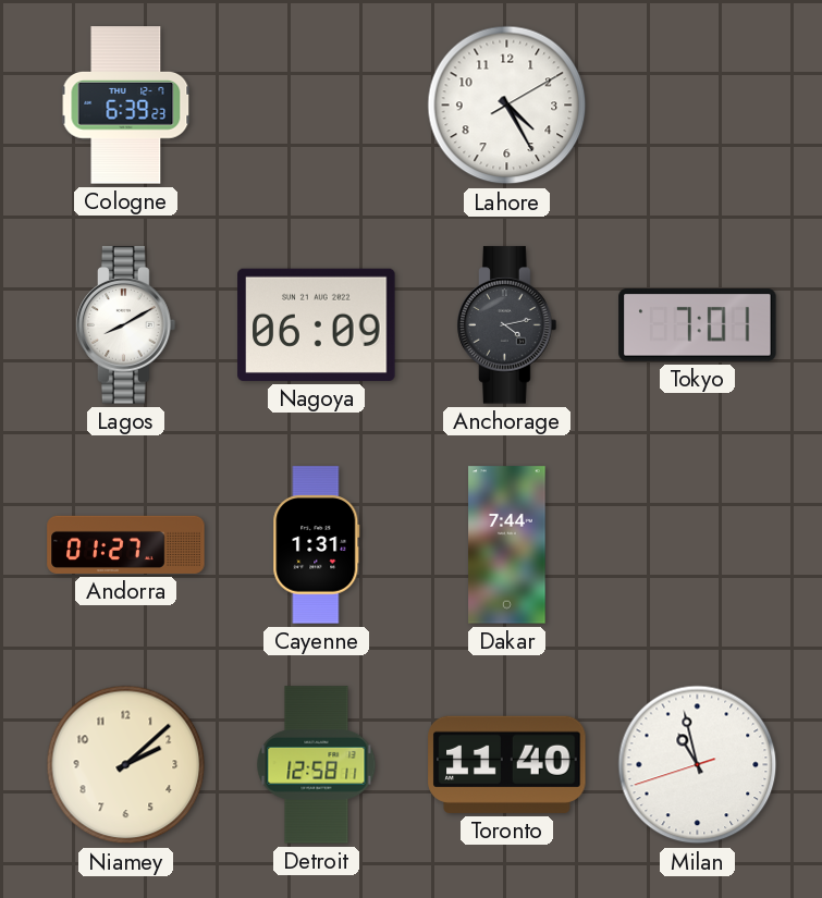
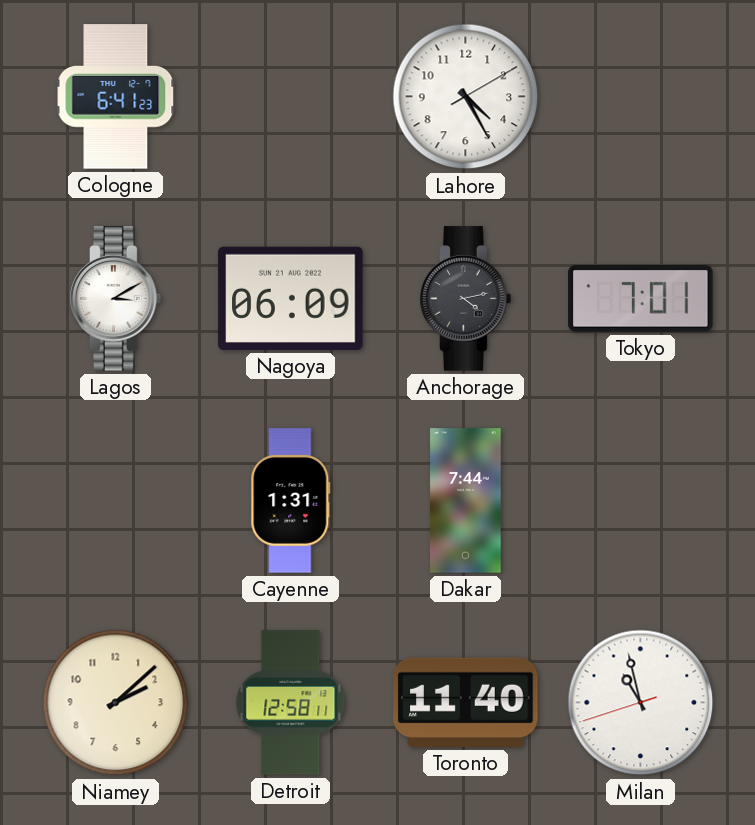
Cologne: 6:39 -> 6:41
Lagos: 8:10 -> 3:10
Andorra: 01:27 -> none
